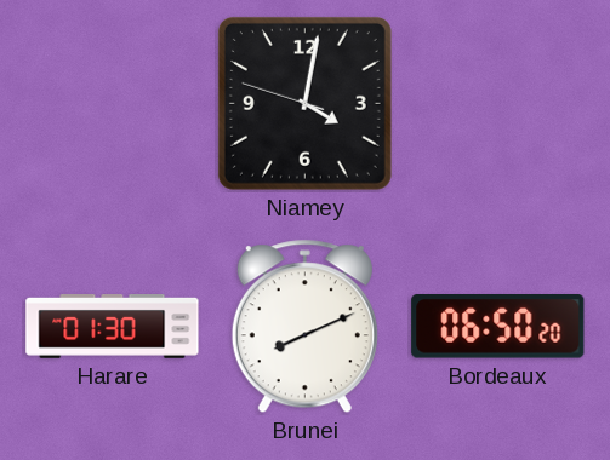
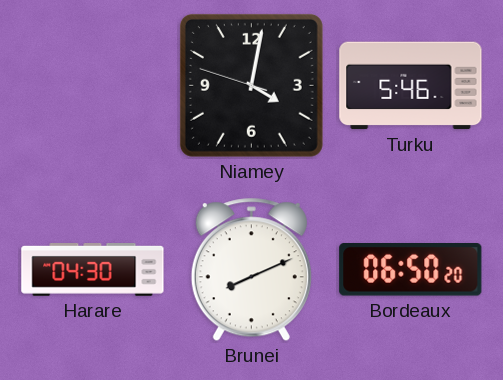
Turku: none -> 5:46
Harare: 01:30 -> 04:30
